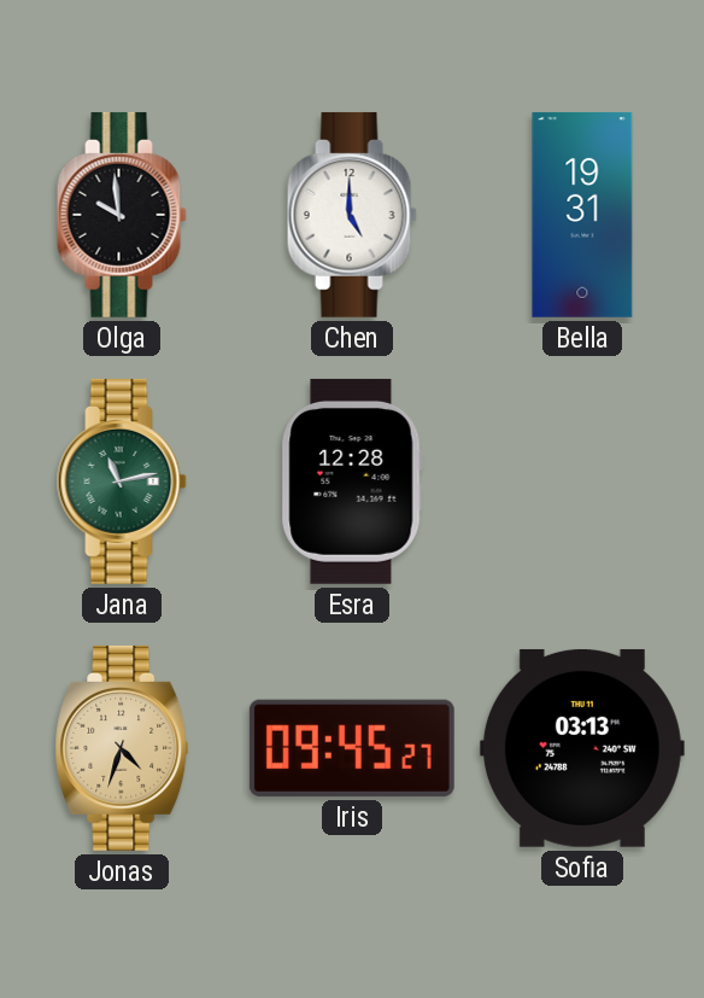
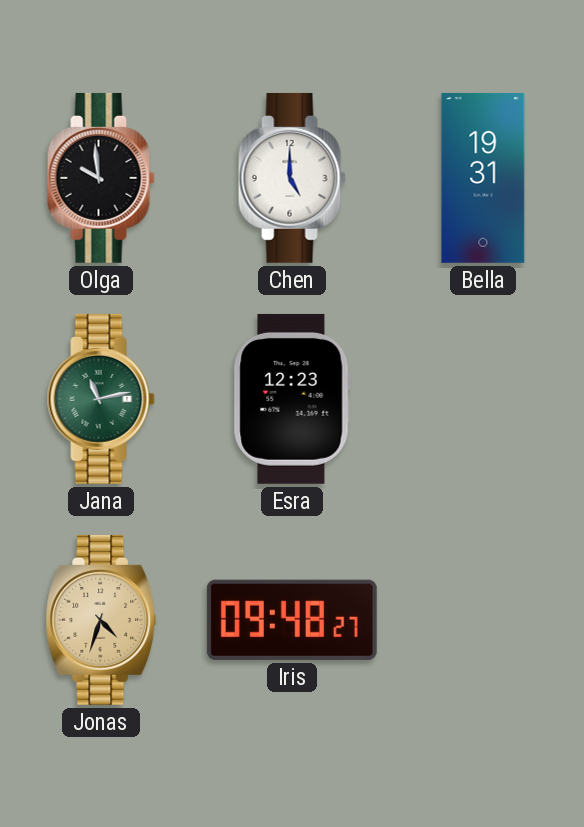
Esra: 12:28 -> 12:23
Iris: 09:45 -> 09:48
Sofia: 03:13 -> none
